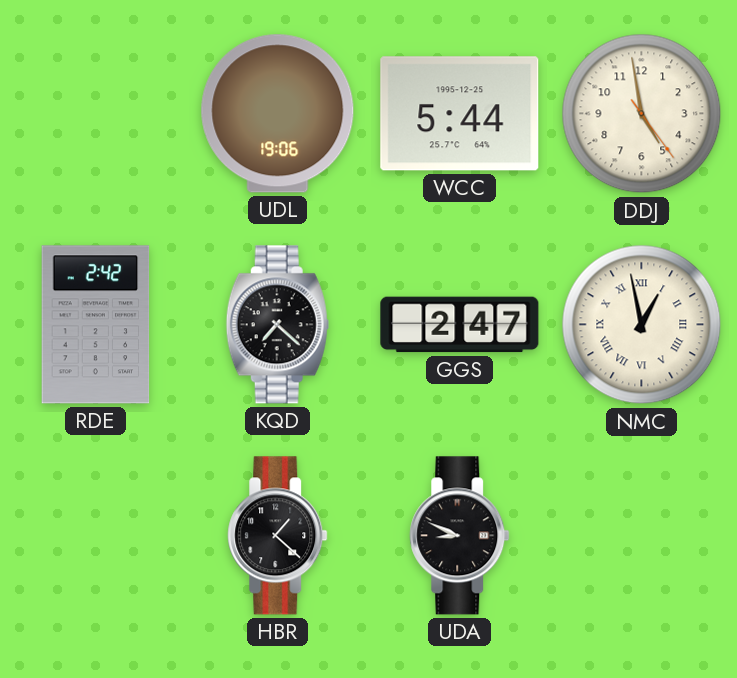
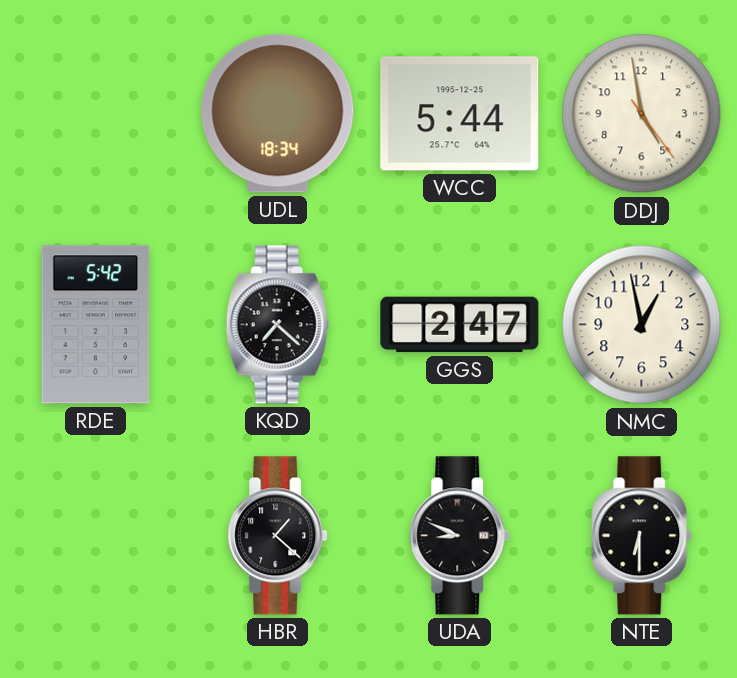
UDL: 19:06 -> 18:34
RDE: 2:42 -> 5:42
NMC numerals: Roman -> Arabic
NTE: none -> 6:30
